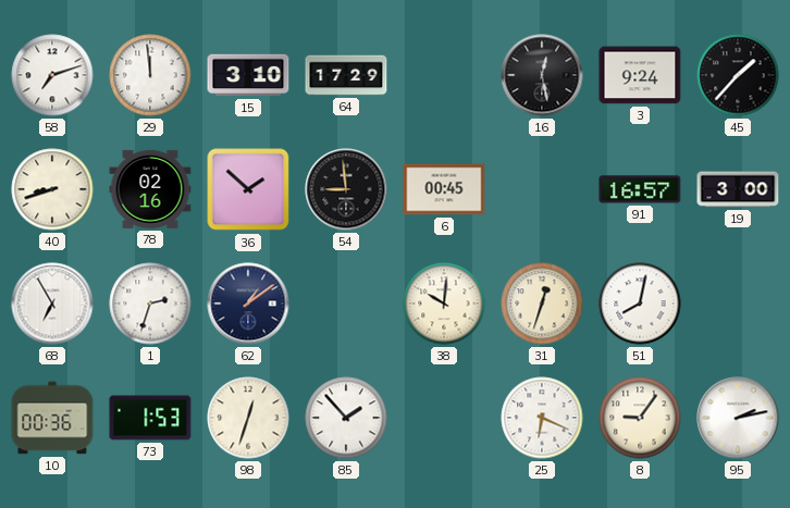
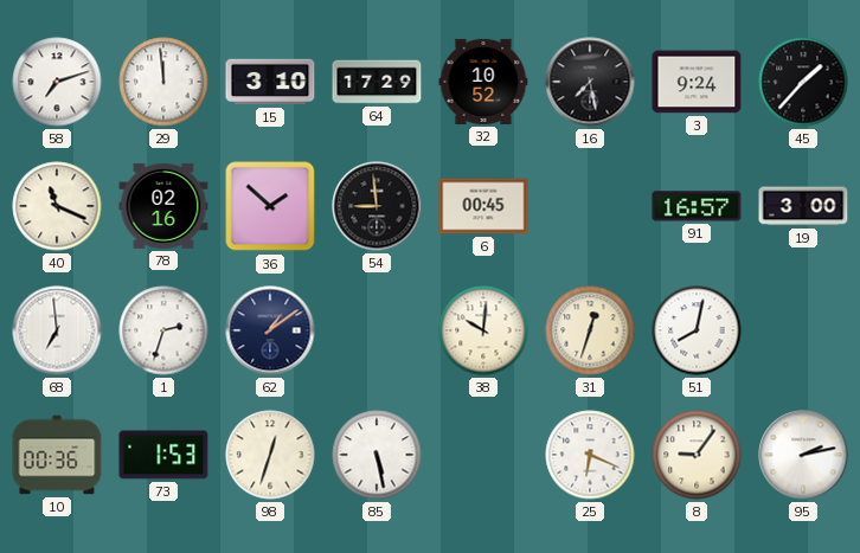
32: none -> 10:52
16: 12:28 -> 7:28
40: 8:42 -> 11:19
68: 6:55 -> 6:59
85: 1:53 -> 5:28
